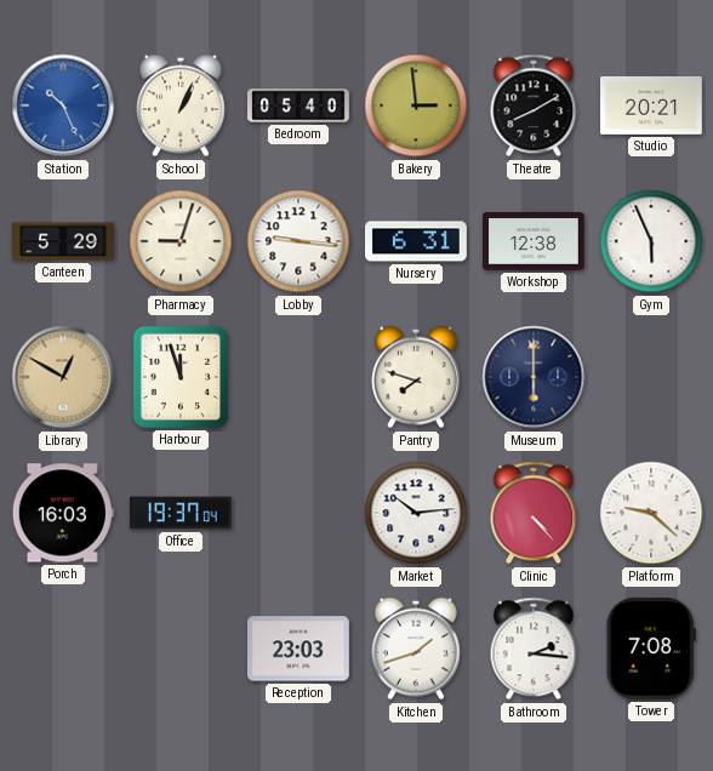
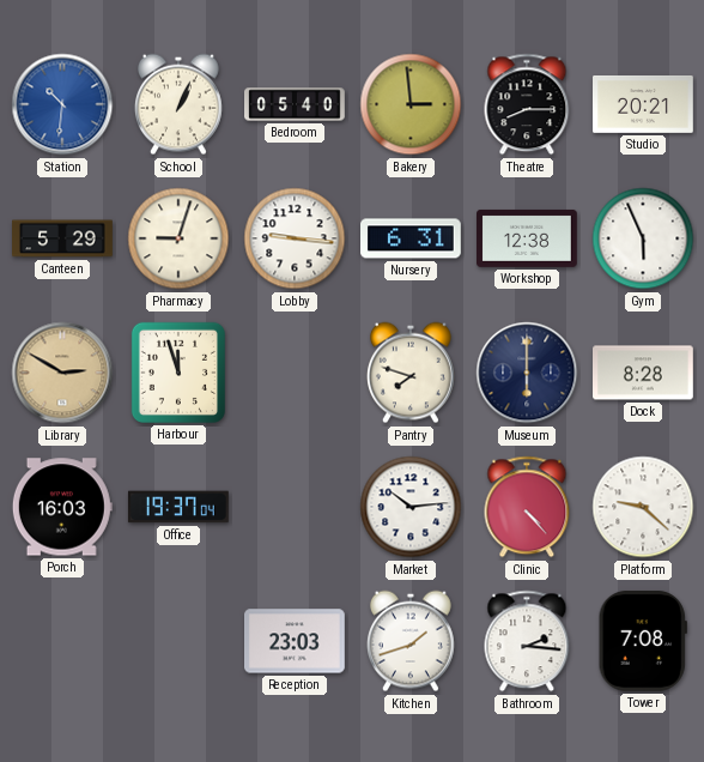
Station: 10:26 -> 10:31
Theatre: 8:10 -> 8:15
Library: 12:50 -> 2:50
Dock: none -> 8:28
